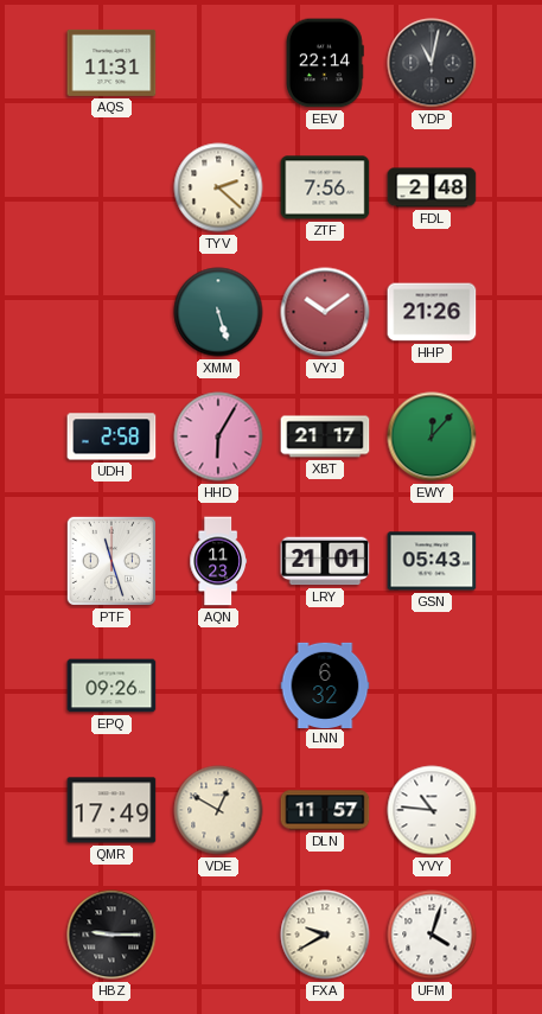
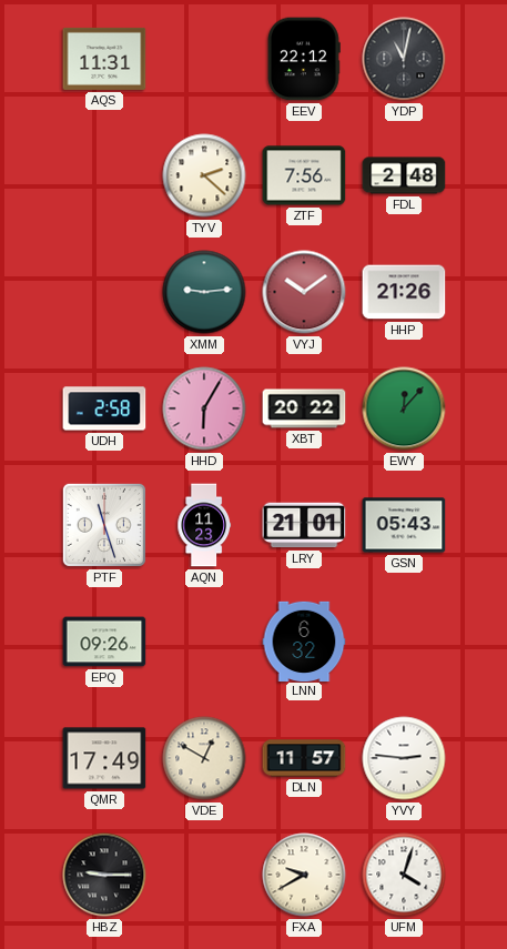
EEV: 22:14 -> 22:12
XMM: 5:27 -> 9:14
XBT: 21:17 -> 20:22
YVY: 10:46 -> 2:46
